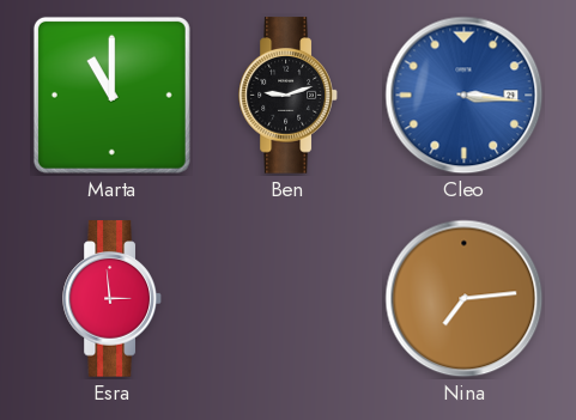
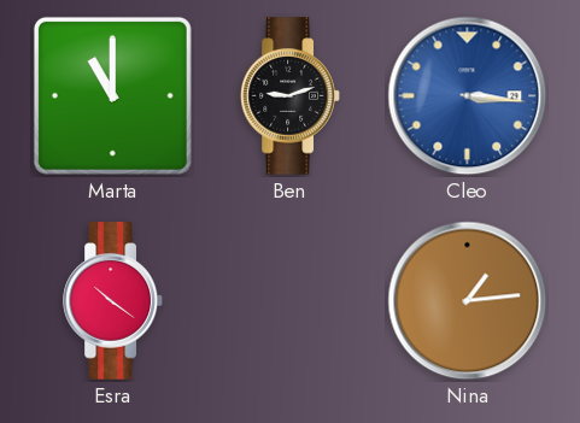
Esra: 2:59 -> 10:21
Nina: 7:14 -> 1:14
